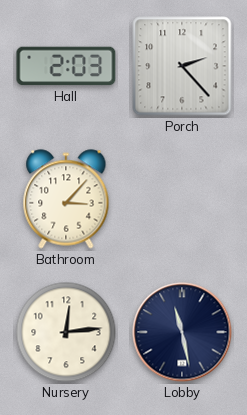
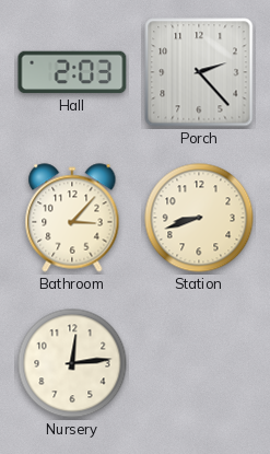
Station: none -> 8:42
Lobby: 11:28 -> none
